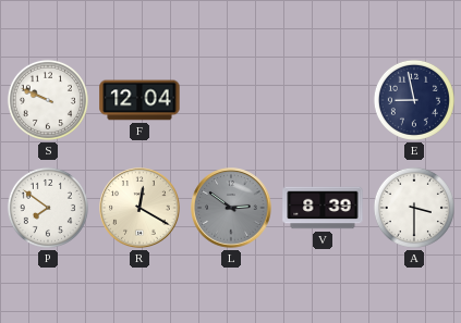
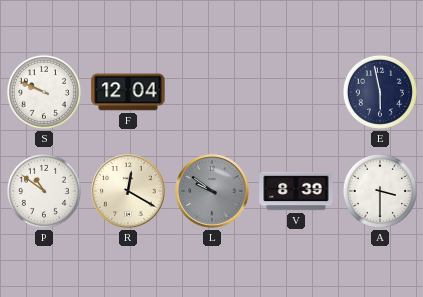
E: 8:58 -> 5:58
P: 7:51 -> 10:51
L: 2:51 -> 9:51
